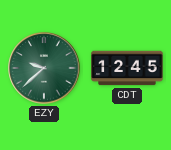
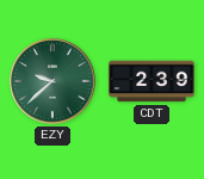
CDT: 12:45 -> 2:39
